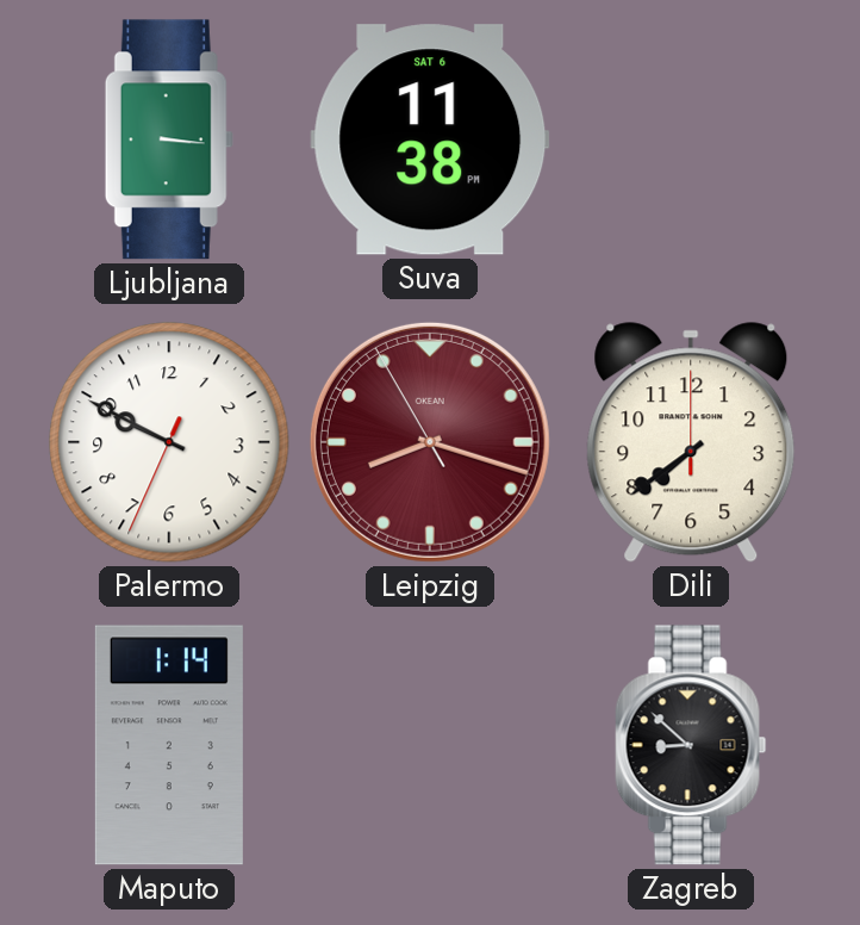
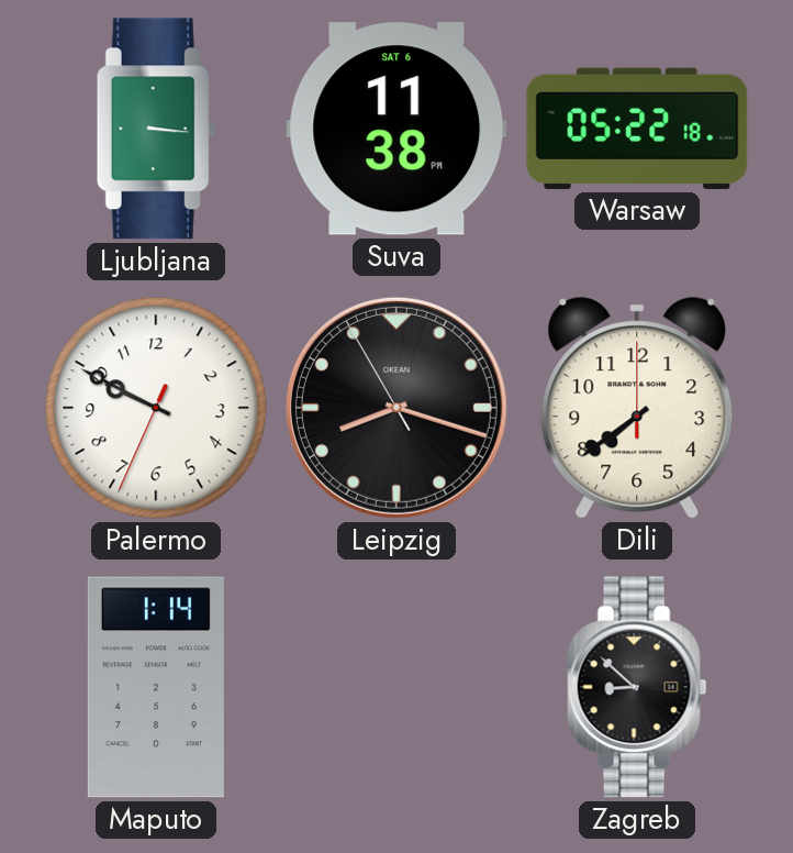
Warsaw: none -> 05:22
Leipzig dial: burgundy -> black
